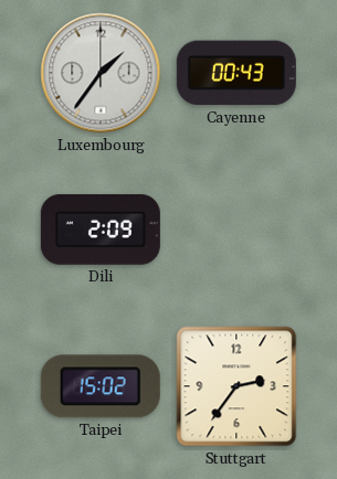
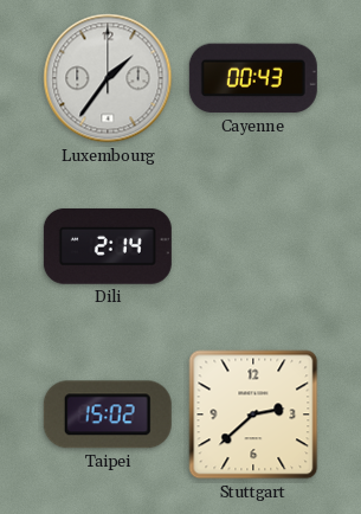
Dili: 2:09 -> 2:14
Stuttgart: 2:36 -> 2:38
